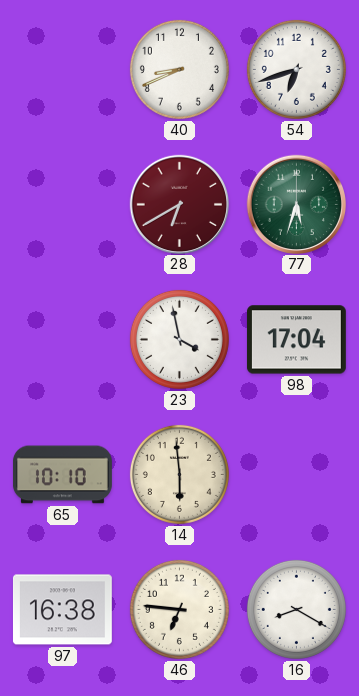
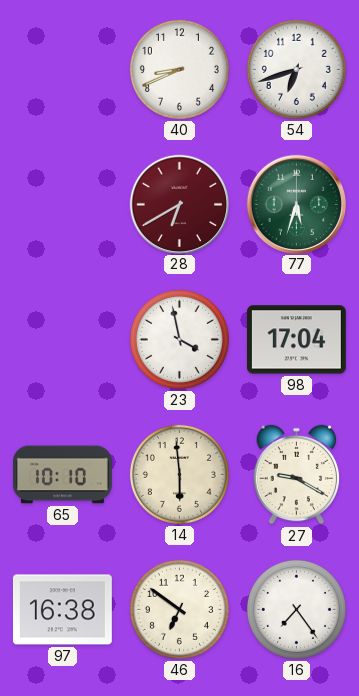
27: none -> 9:20
46: 6:46 -> 6:51
16: 8:20 -> 7:24
